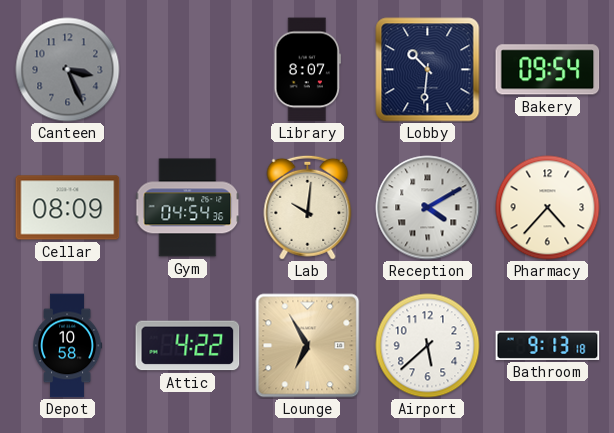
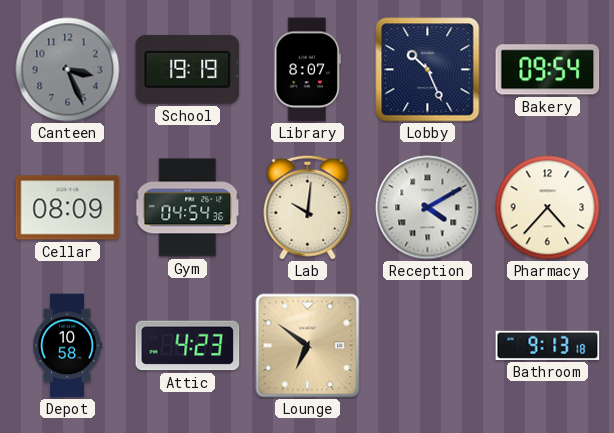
School: none -> 19:19
Lobby: 10:31 -> 10:26
Attic: 4:22 -> 4:23
Lounge: 6:55 -> 6:51
Airport: 5:38 -> none
